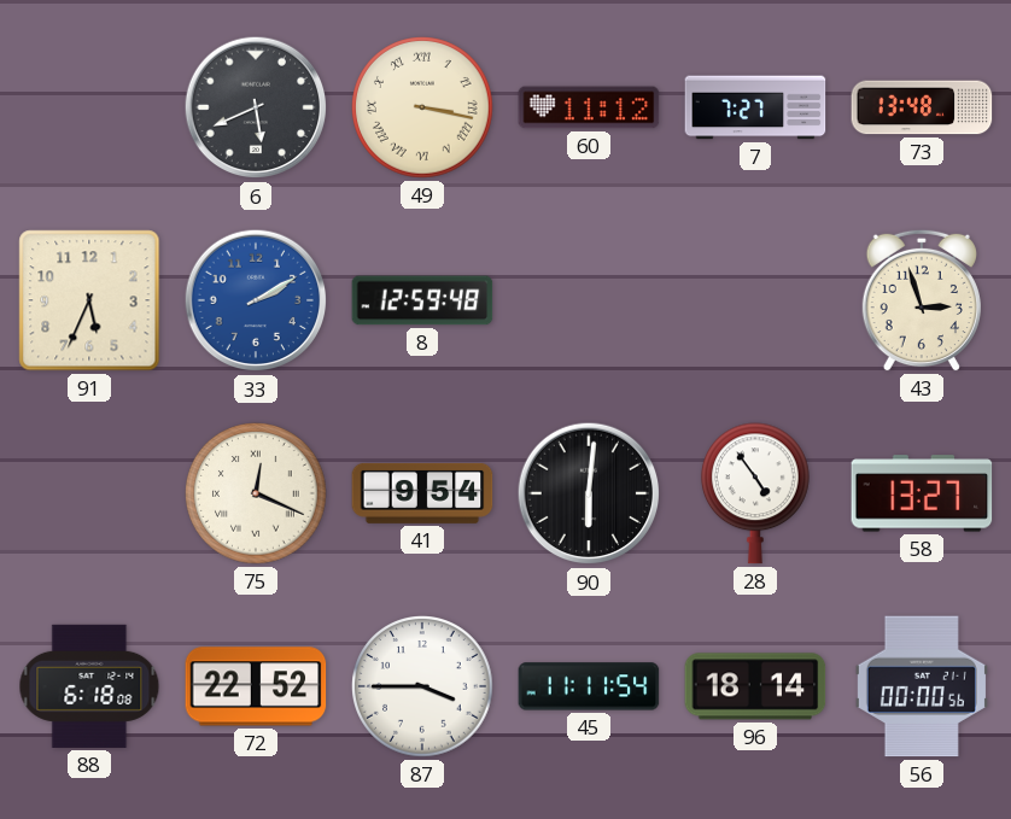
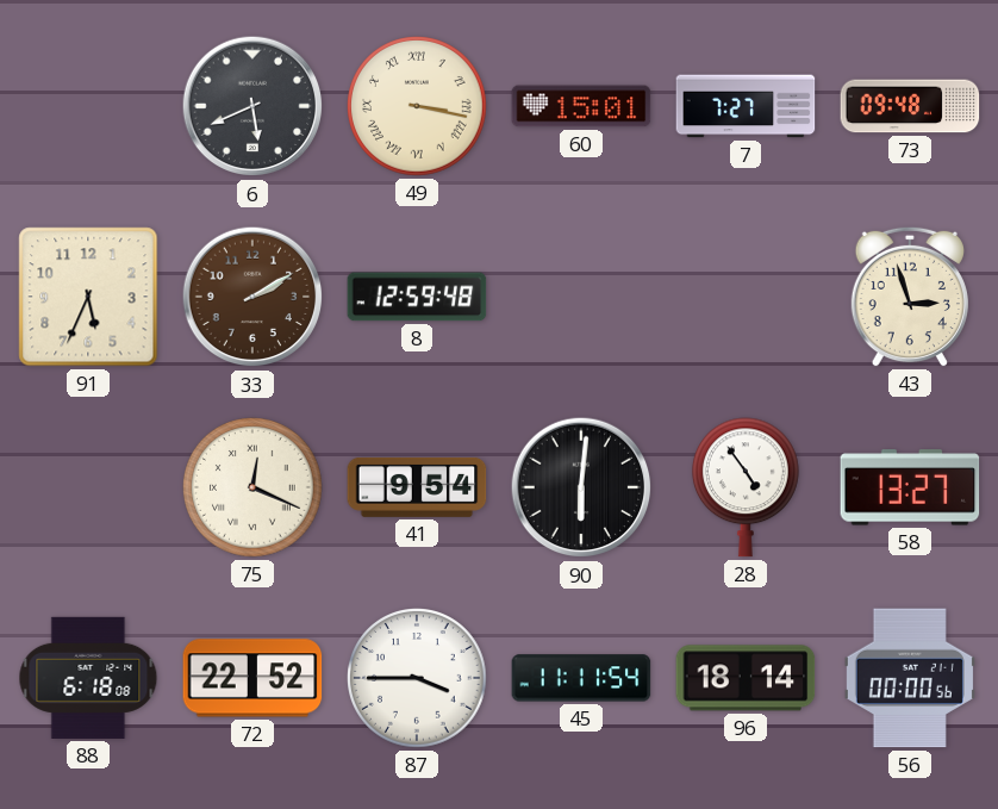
60: 11:12 -> 15:01
73: 13:48 -> 09:48
33 dial: blue -> brown
